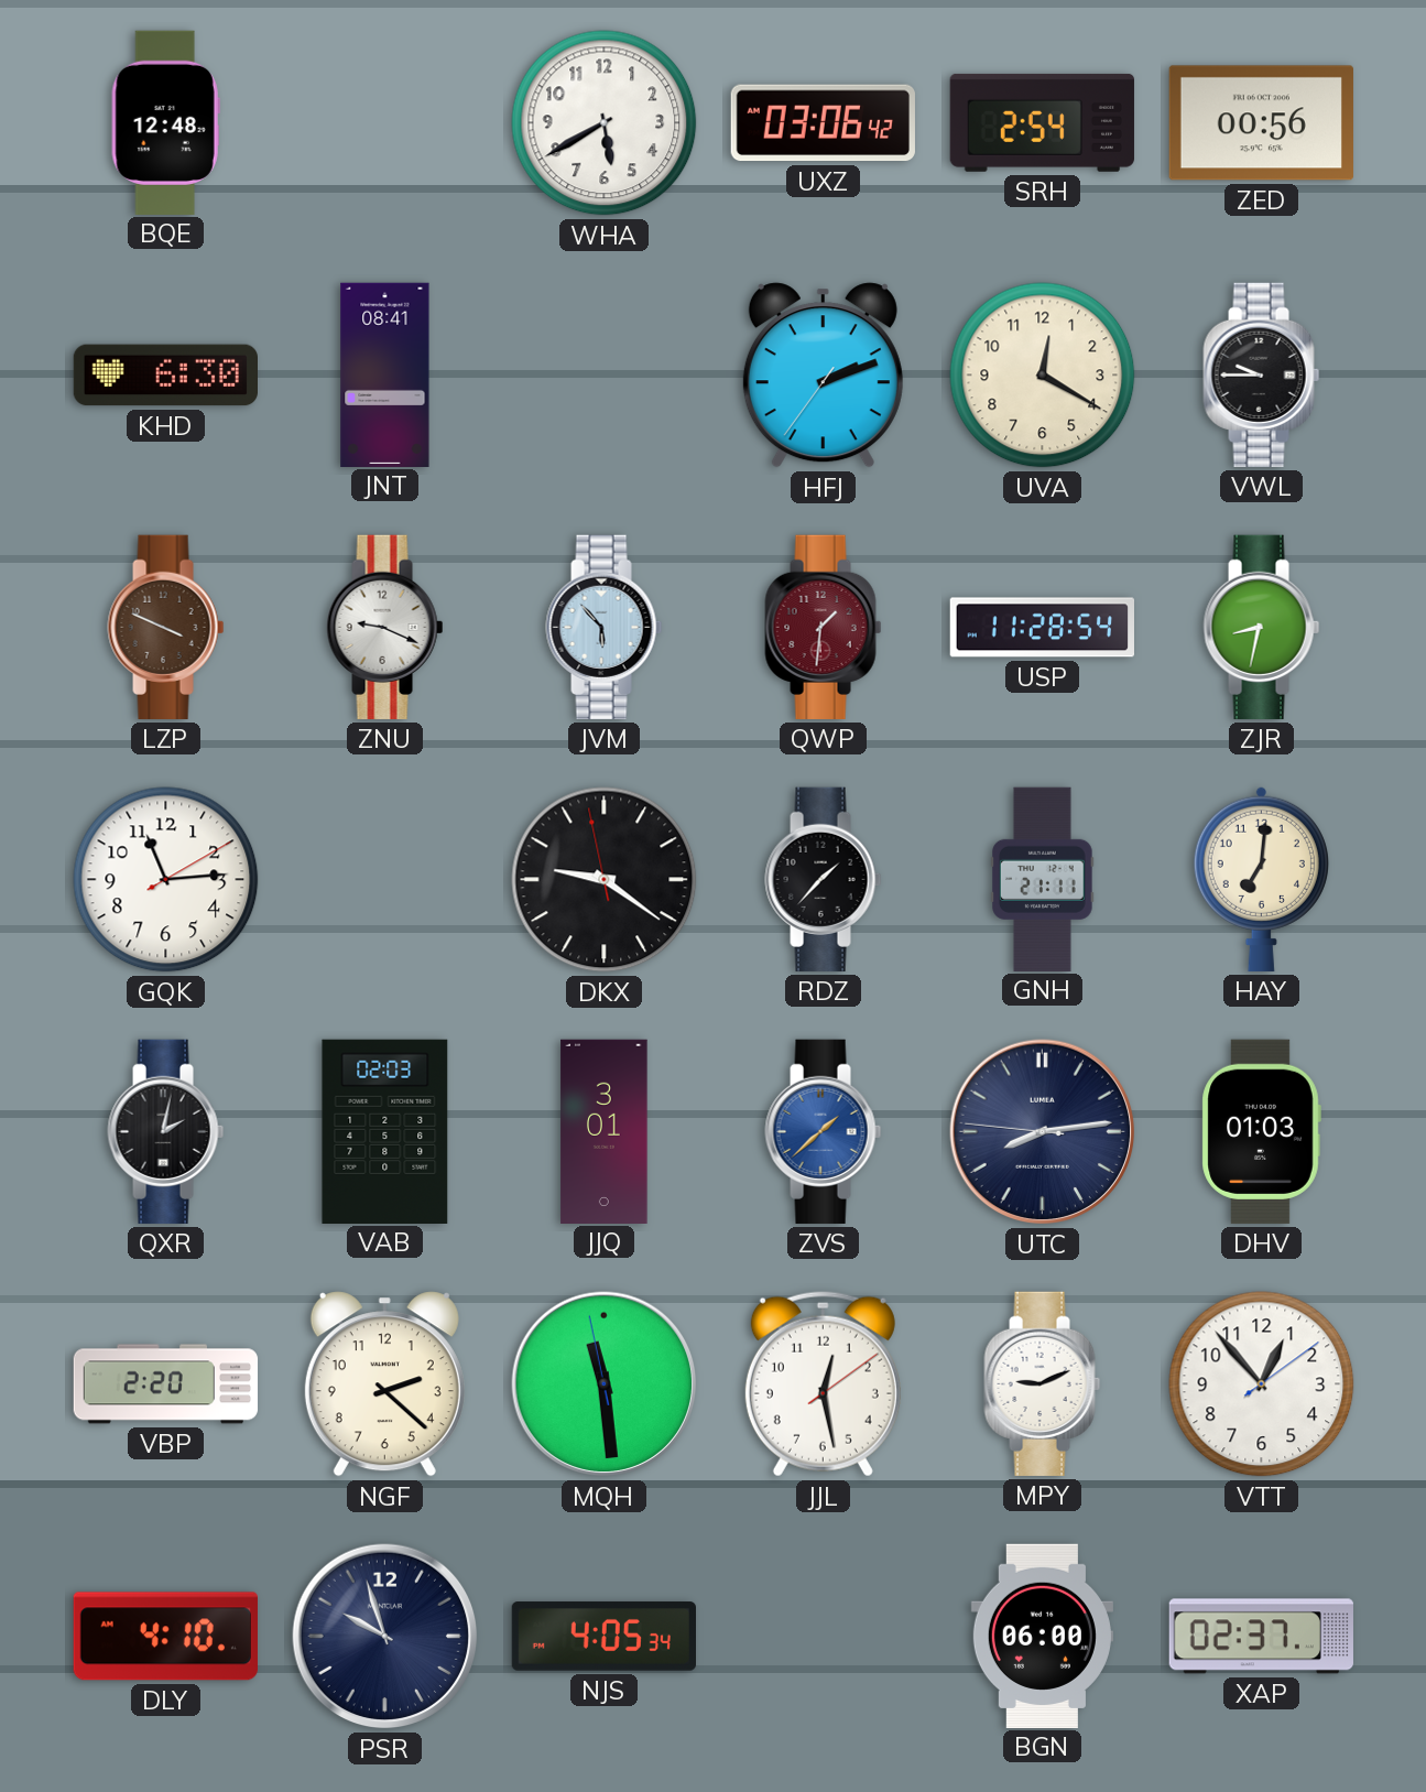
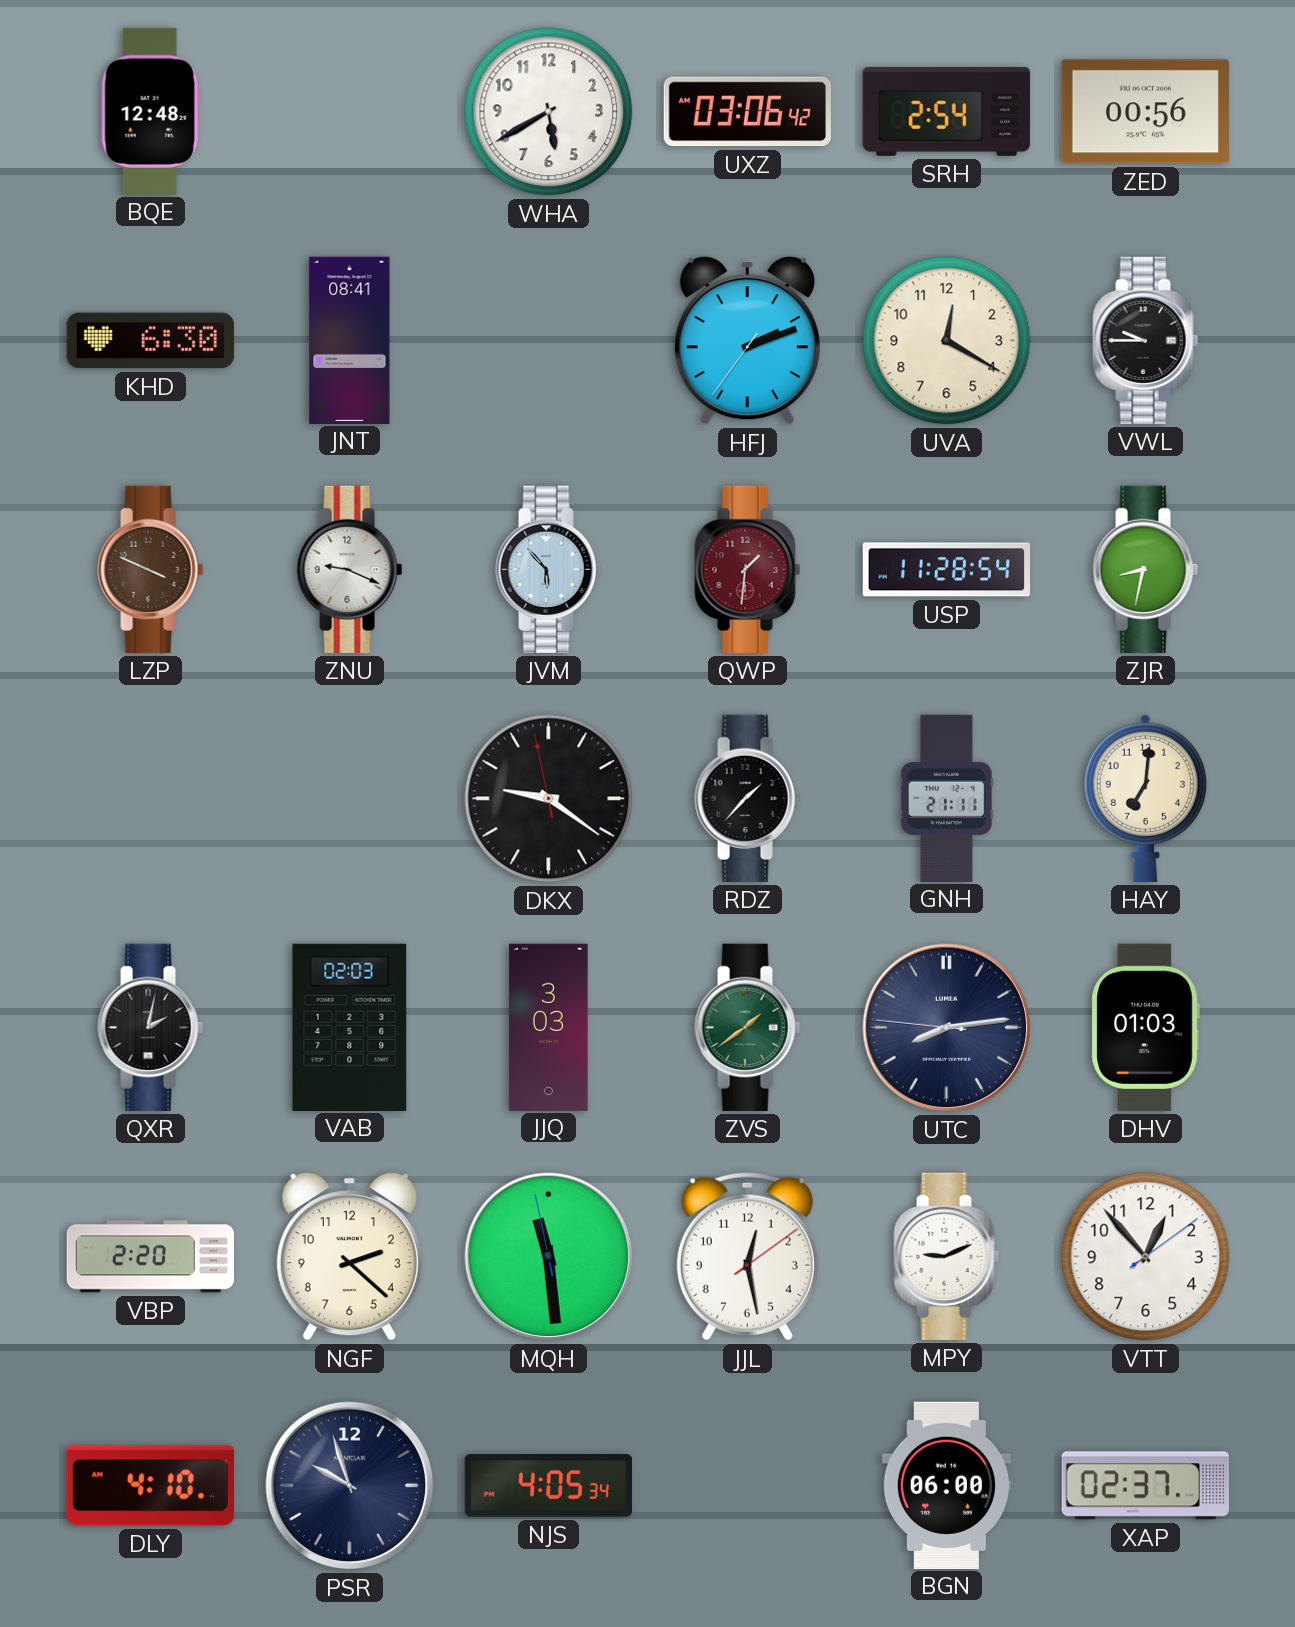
GQK: 11:14 -> none
JJQ: 3:01 -> 3:03
ZVS: 1:38 -> 1:39
ZVS dial: blue -> green
